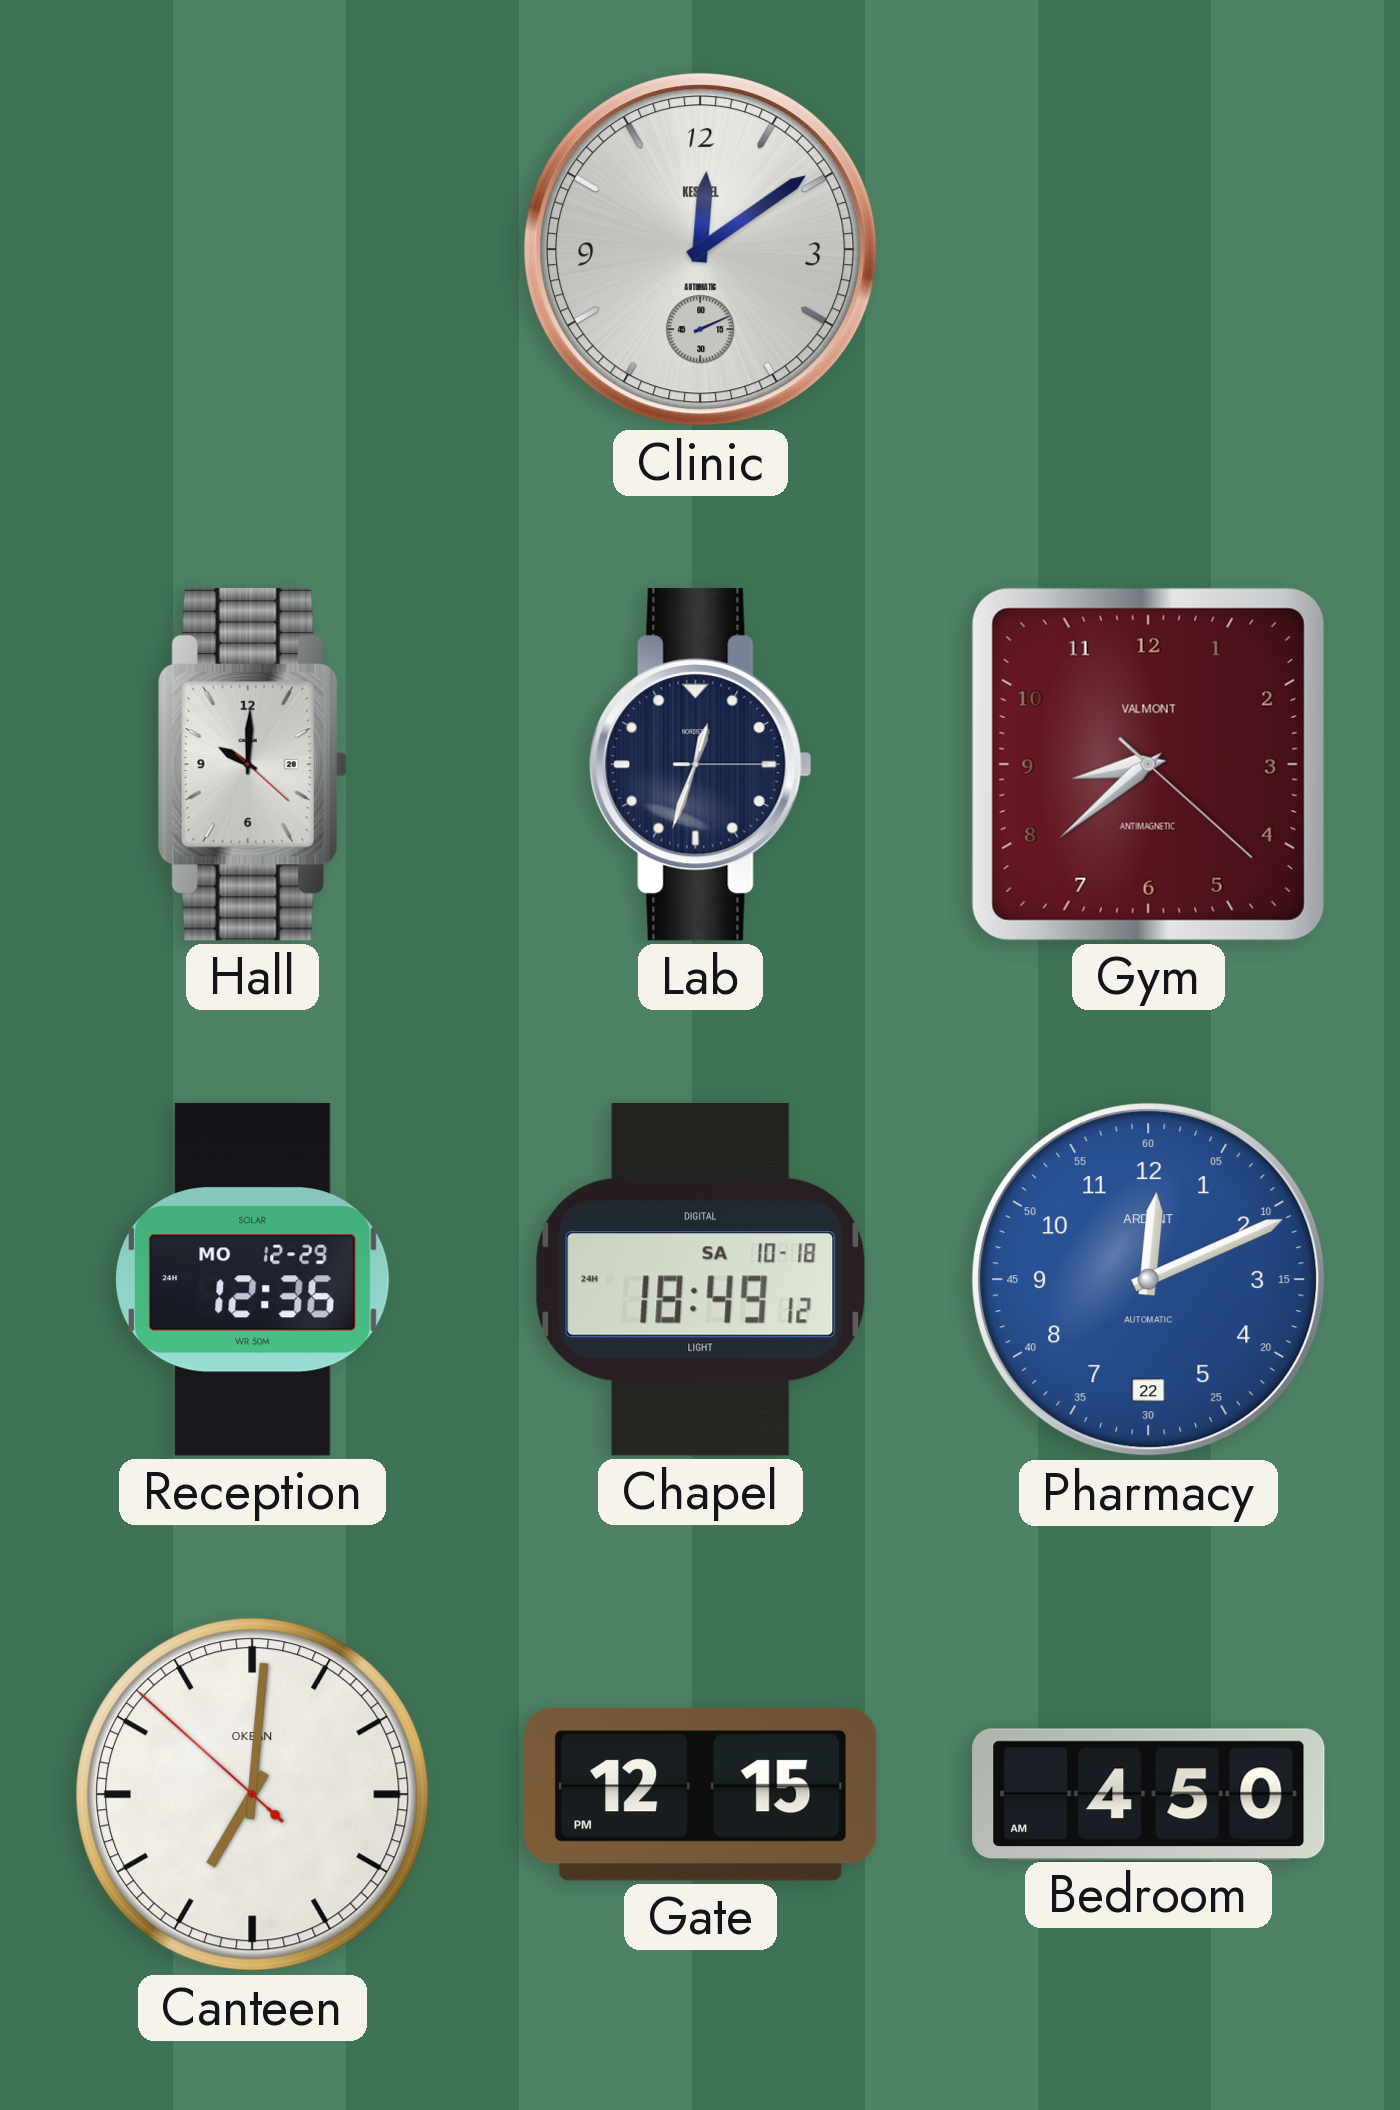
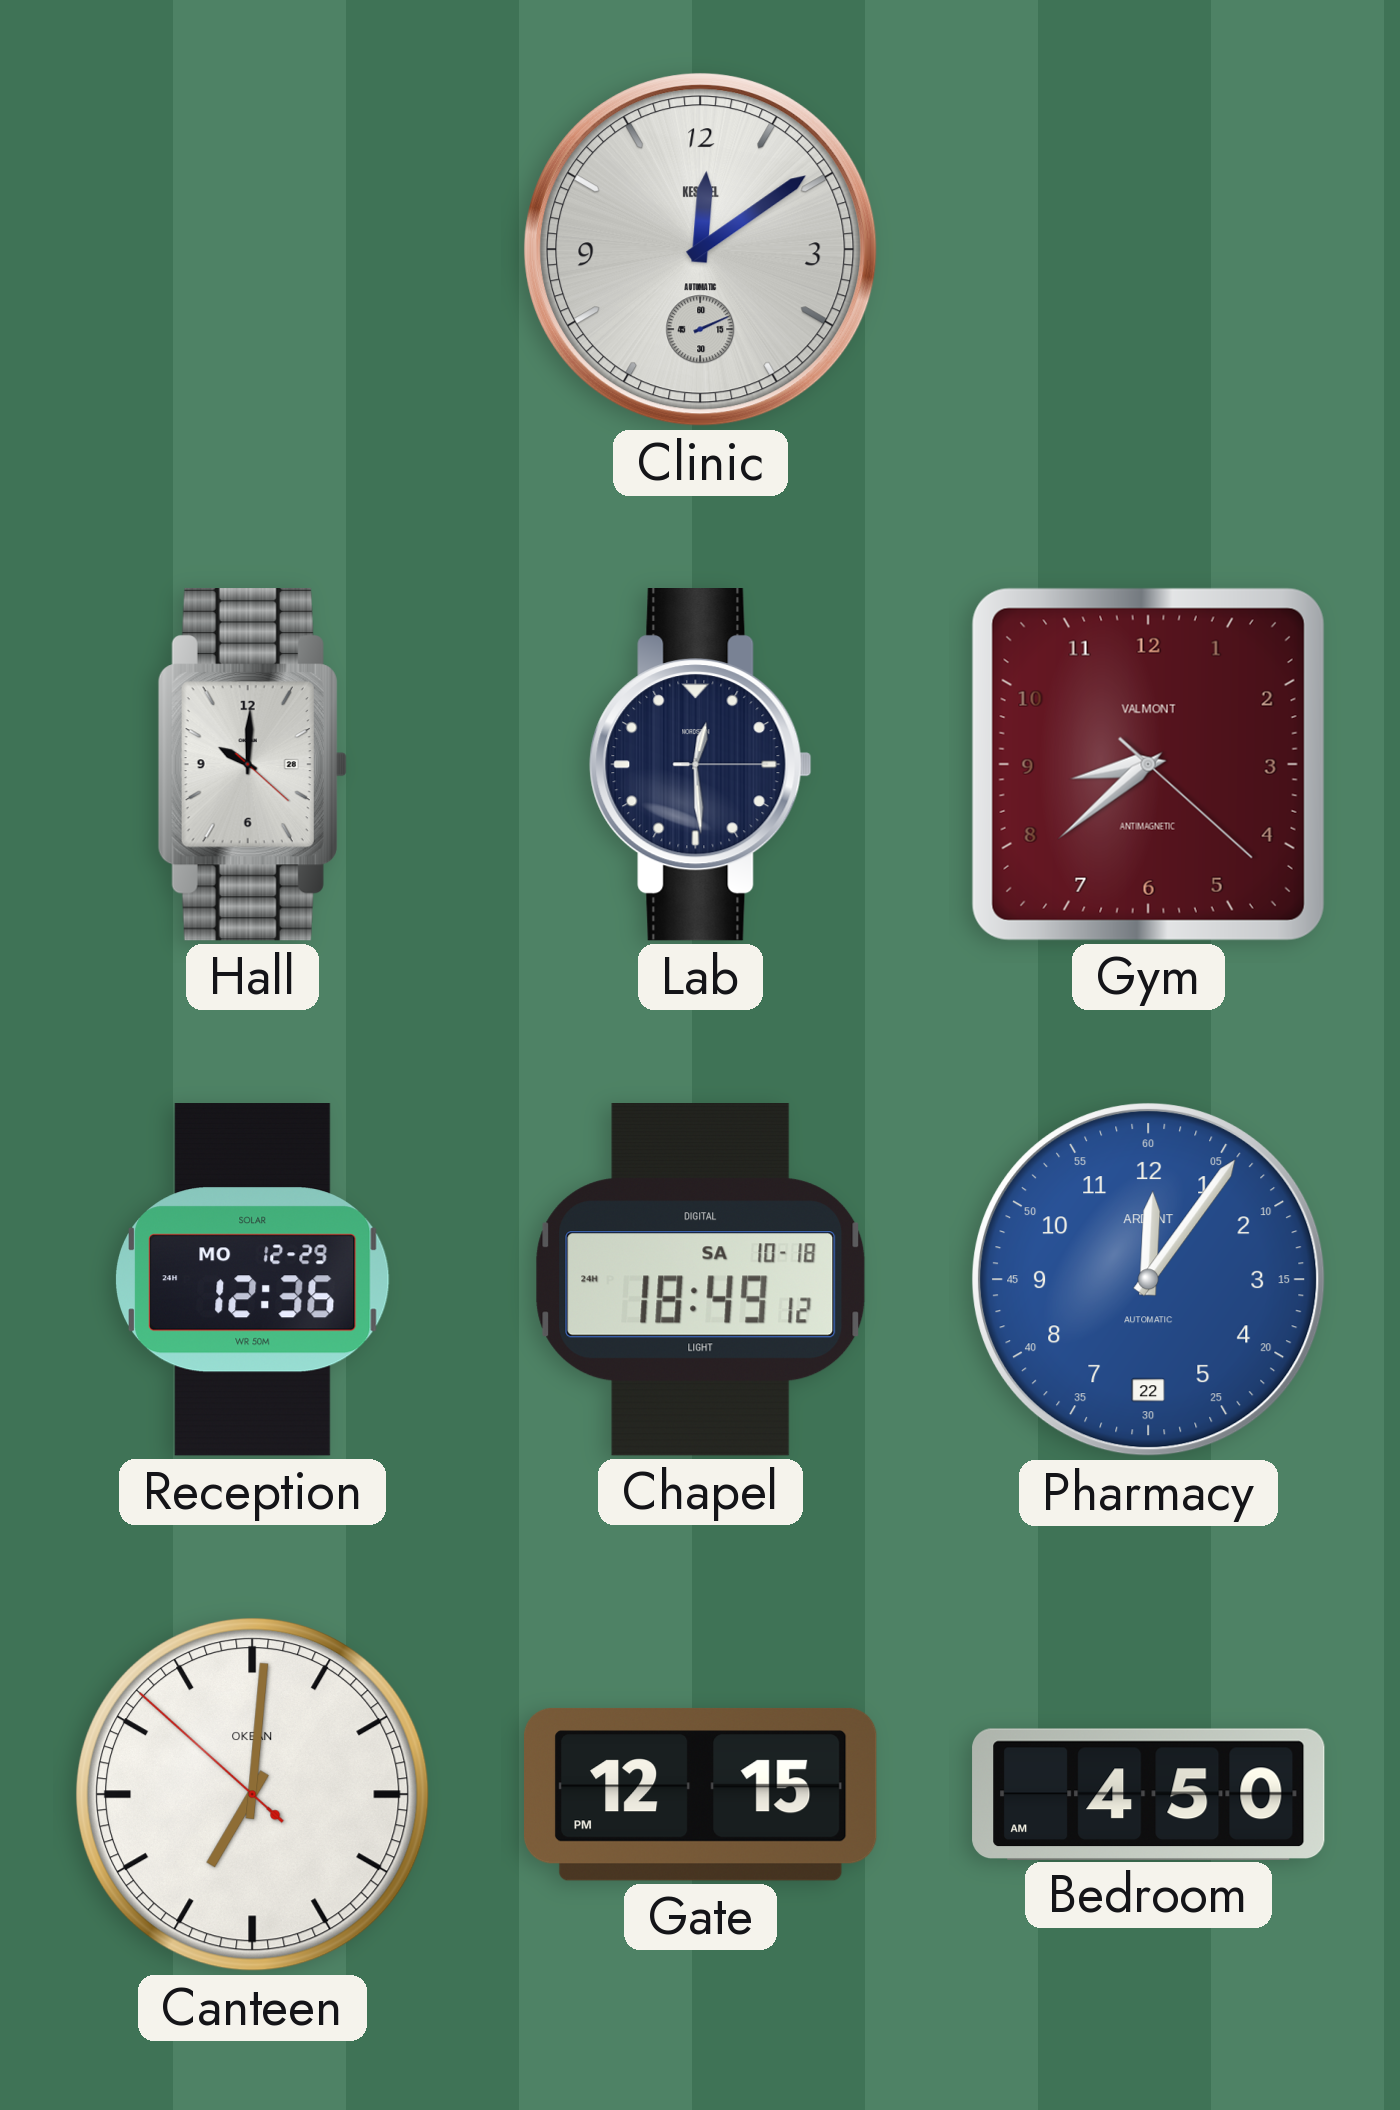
Lab: 12:33 -> 12:29
Pharmacy: 12:11 -> 12:06
